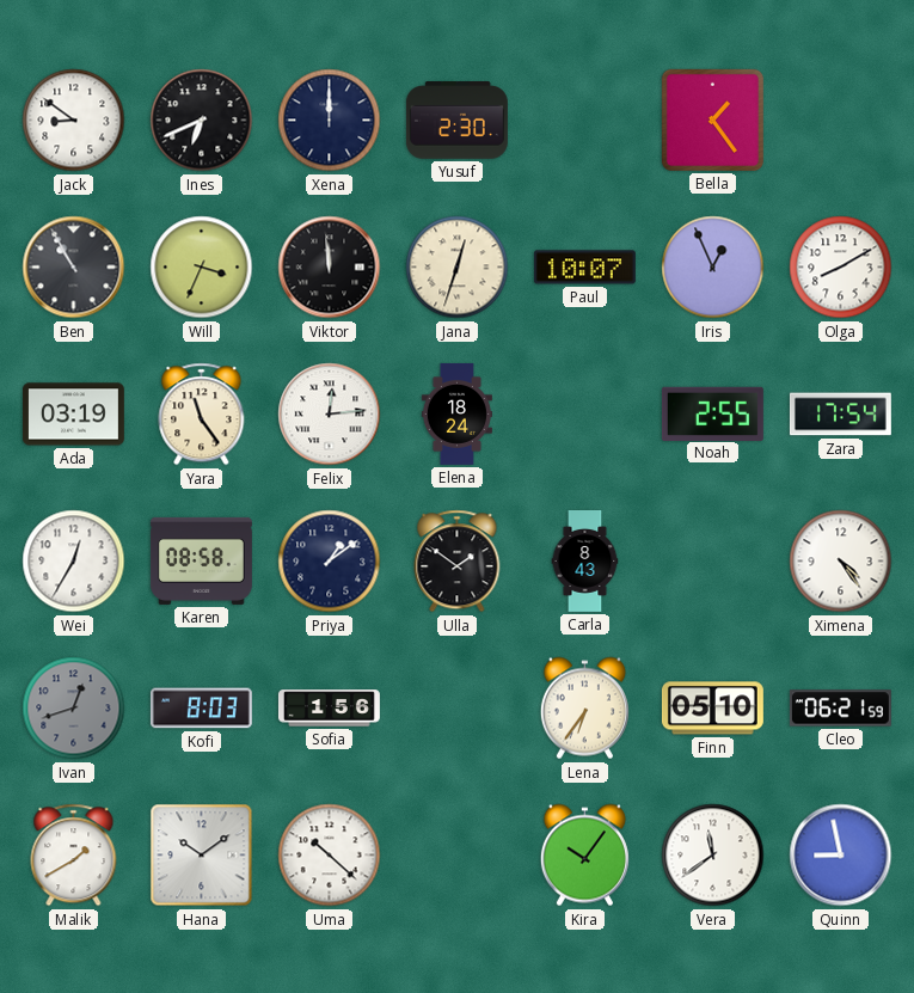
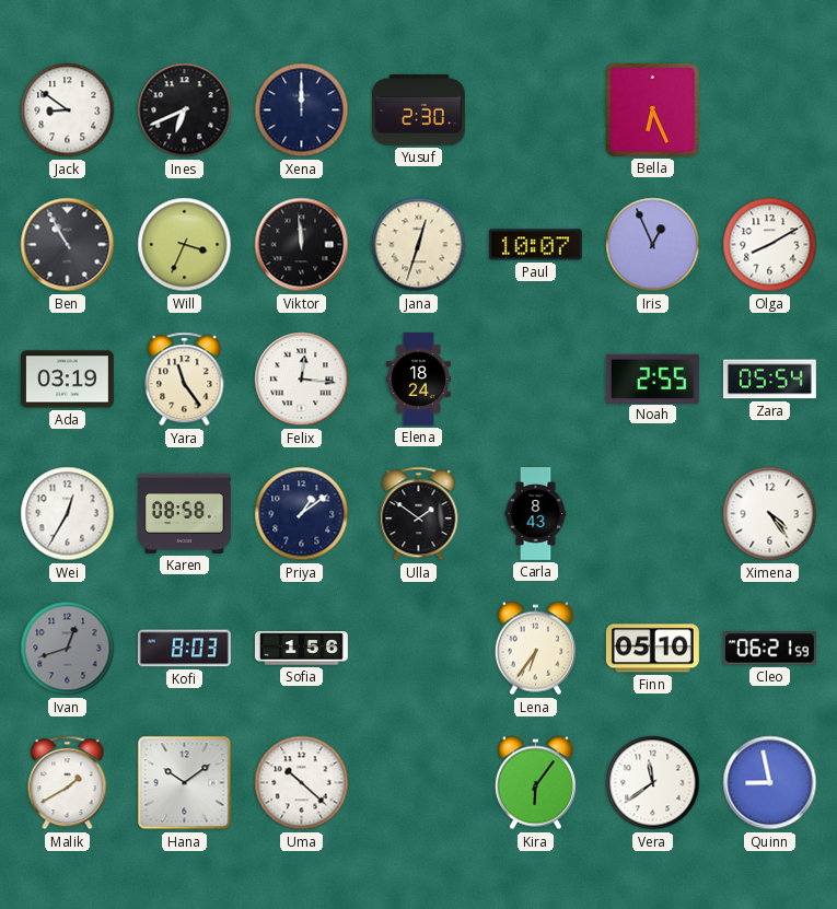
Bella: 1:24 -> 6:26
Felix: 12:14 -> 12:16
Zara: 17:54 -> 05:54
Kira: 10:06 -> 6:06
